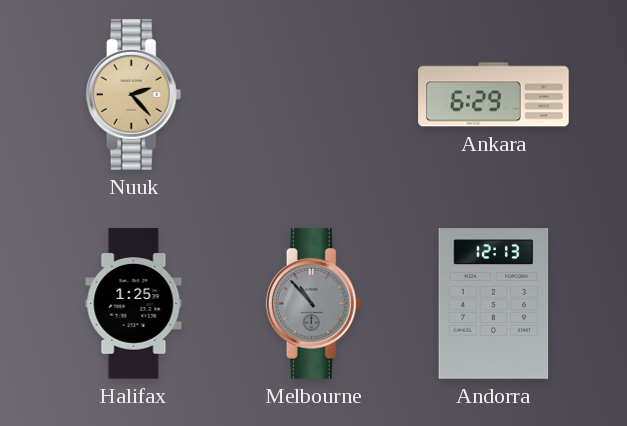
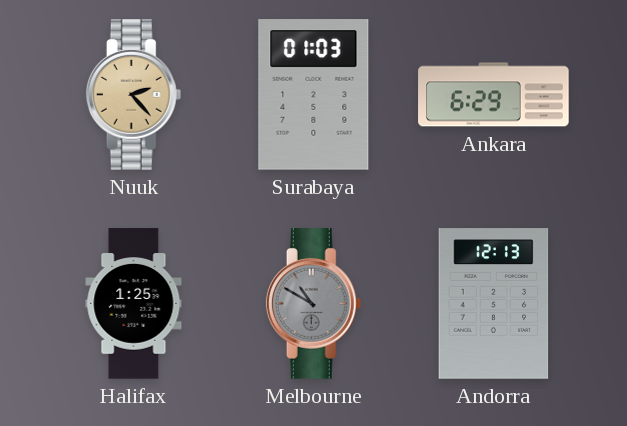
Surabaya: none -> 01:03
Melbourne: 10:53 -> 10:50
